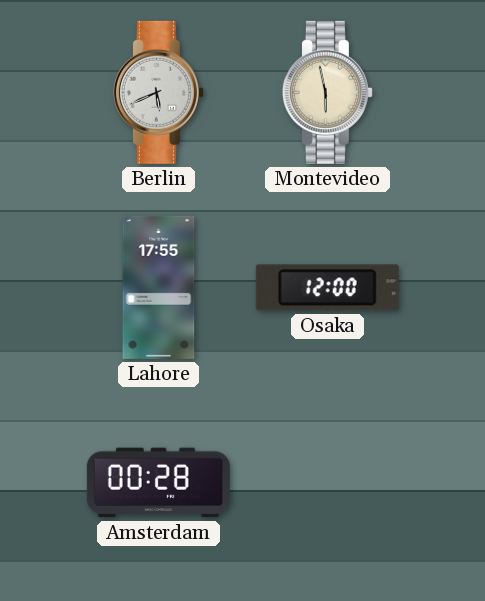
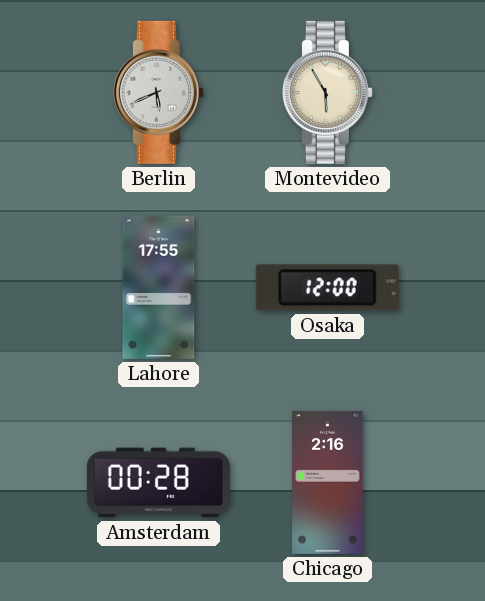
Montevideo: 5:58 -> 5:55
Chicago: none -> 2:16
